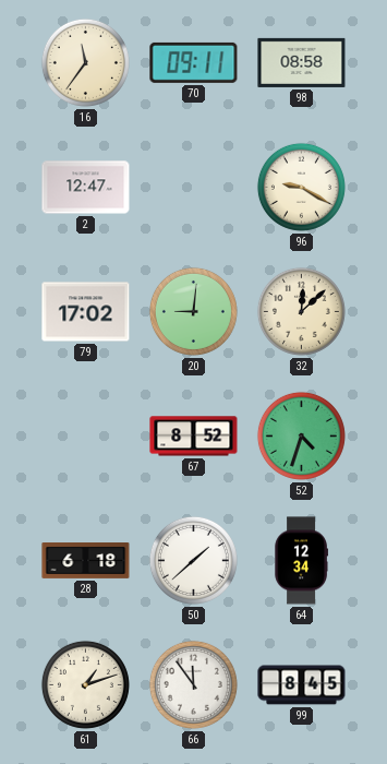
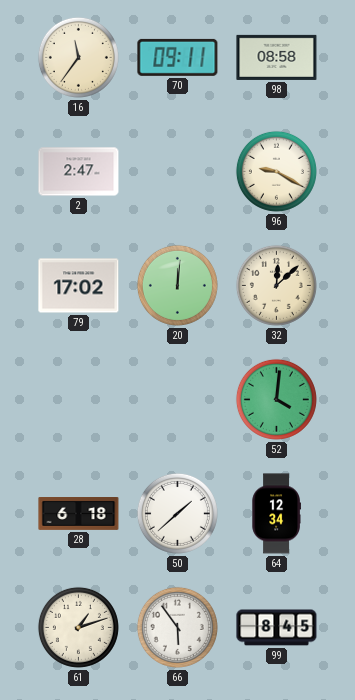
2: 12:47 -> 2:47
20: 9:01 -> 12:01
67: 8:52 -> none
52: 4:33 -> 4:01
66: 11:54 -> 5:54
